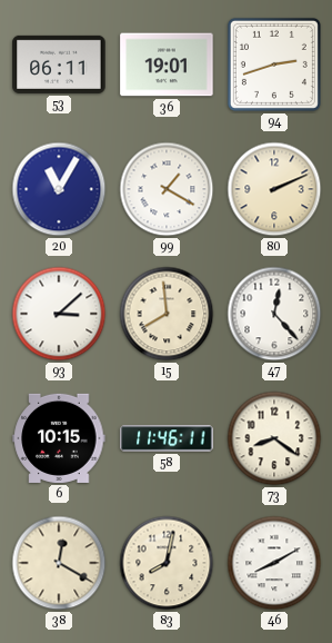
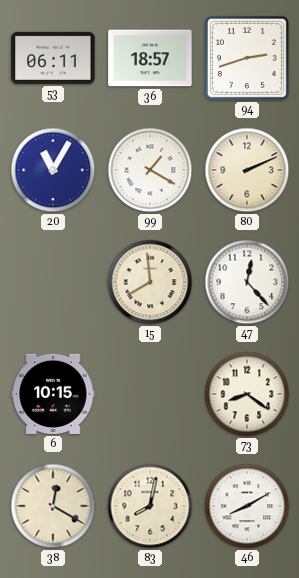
36: 19:01 -> 18:57
93: 3:08 -> none
58: 11:46 -> none
